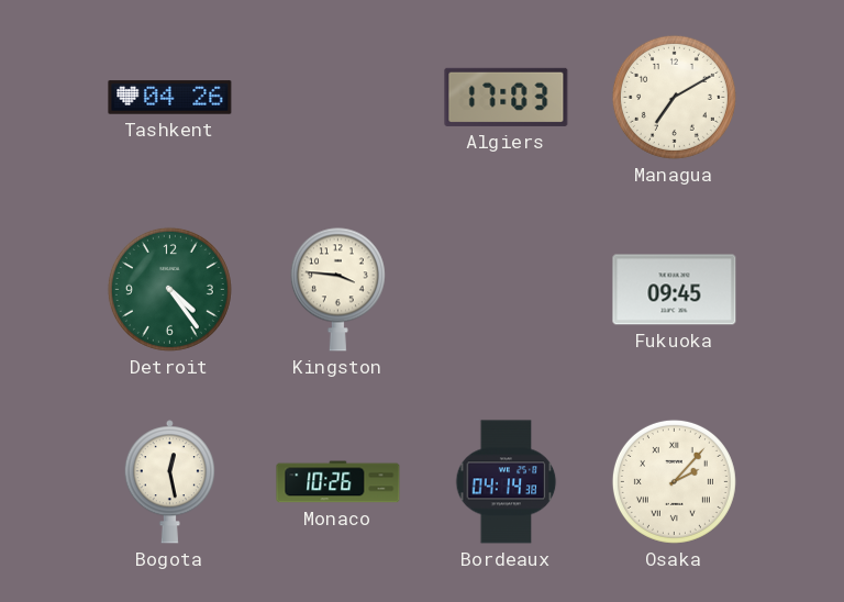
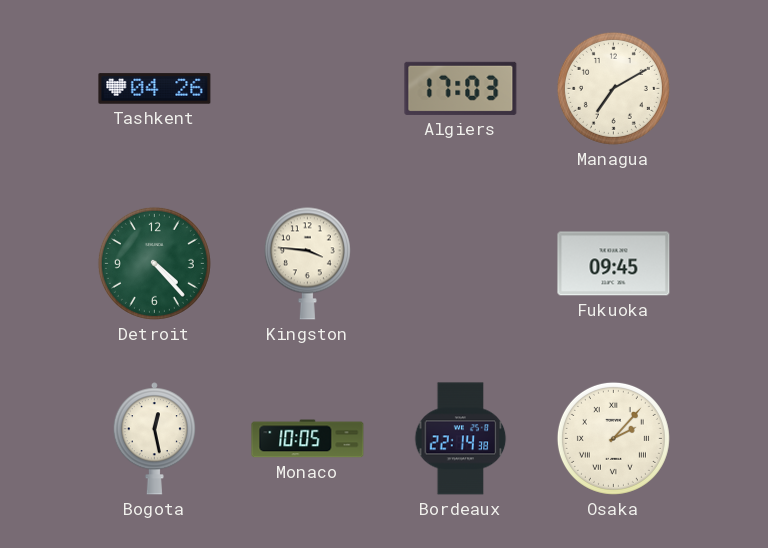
Detroit: 4:24 -> 4:23
Monaco: 10:26 -> 10:05
Bordeaux: 04:14 -> 22:14
